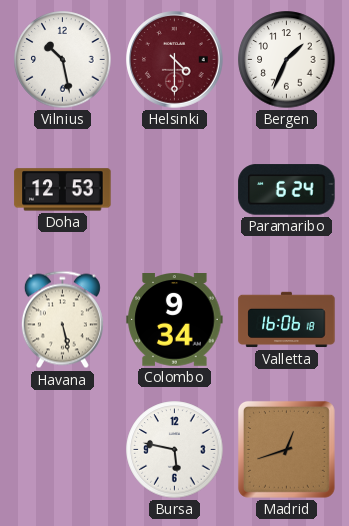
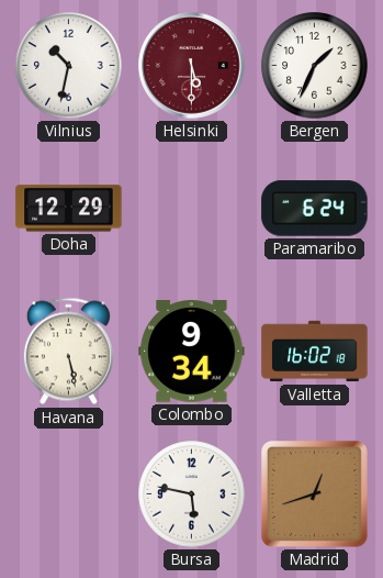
Vilnius: 10:28 -> 10:32
Helsinki: 4:30 -> 5:30
Doha: 12:53 -> 12:29
Valletta: 16:06 -> 16:02
